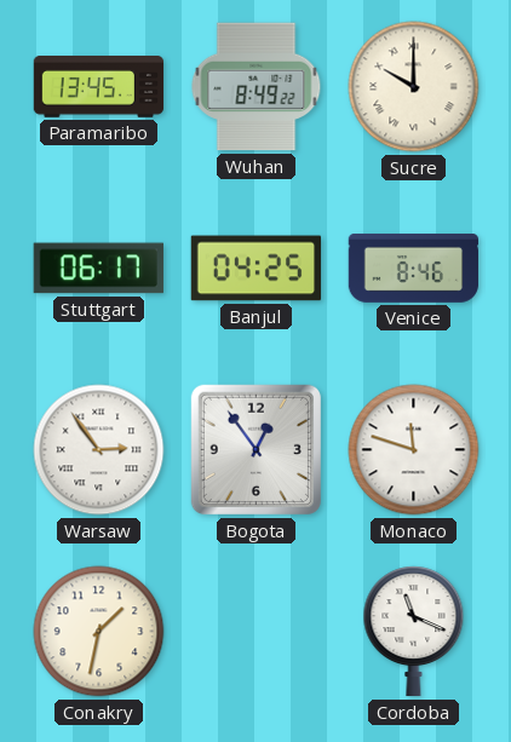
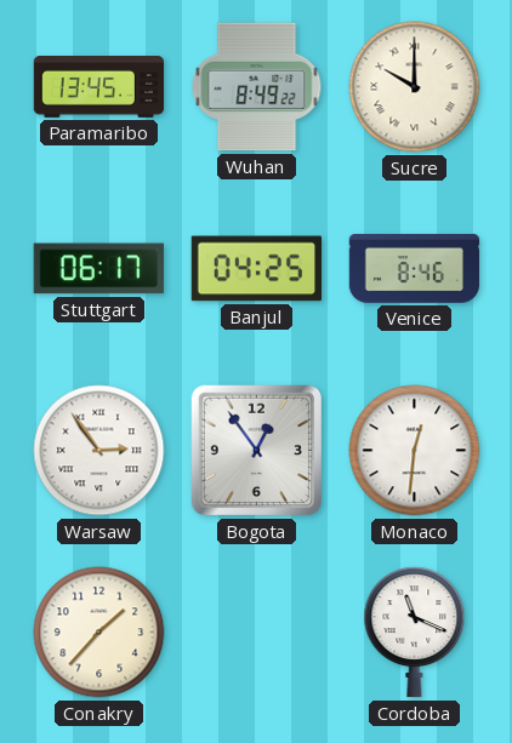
Monaco: 11:48 -> 12:31
Conakry: 1:32 -> 1:37
